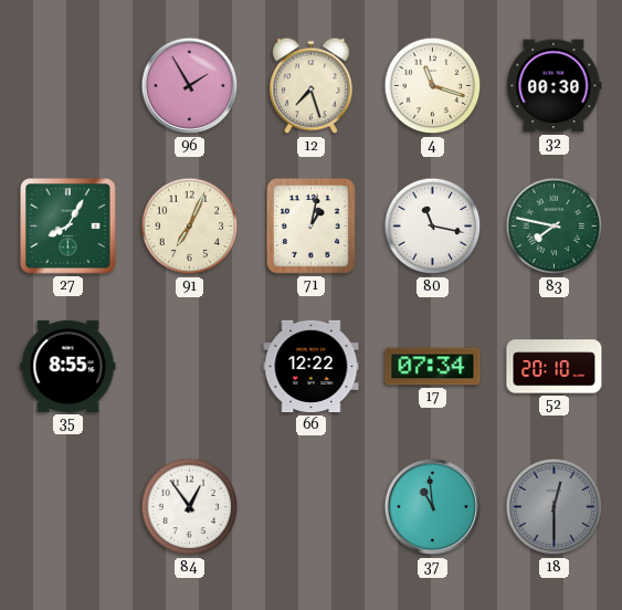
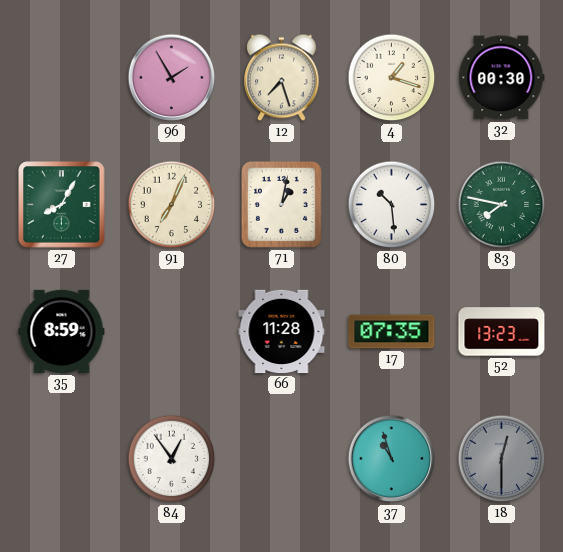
4: 11:18 -> 1:18
80: 11:17 -> 10:29
35: 8:55 -> 8:59
66: 12:22 -> 11:28
17: 07:34 -> 07:35
52: 20:10 -> 13:23
37: 10:59 -> 10:57
